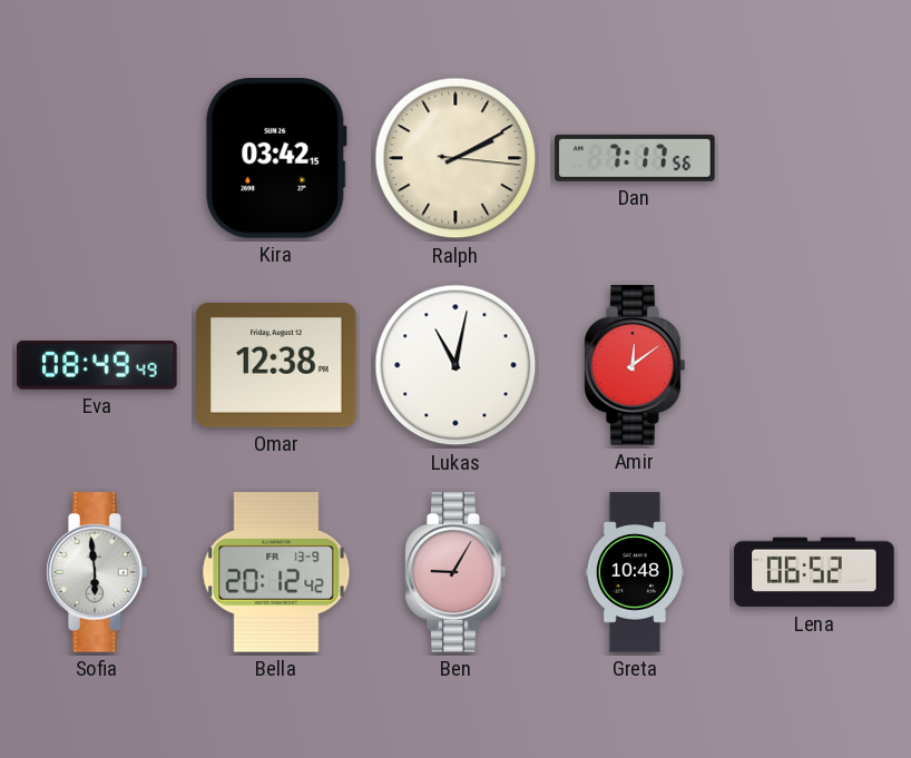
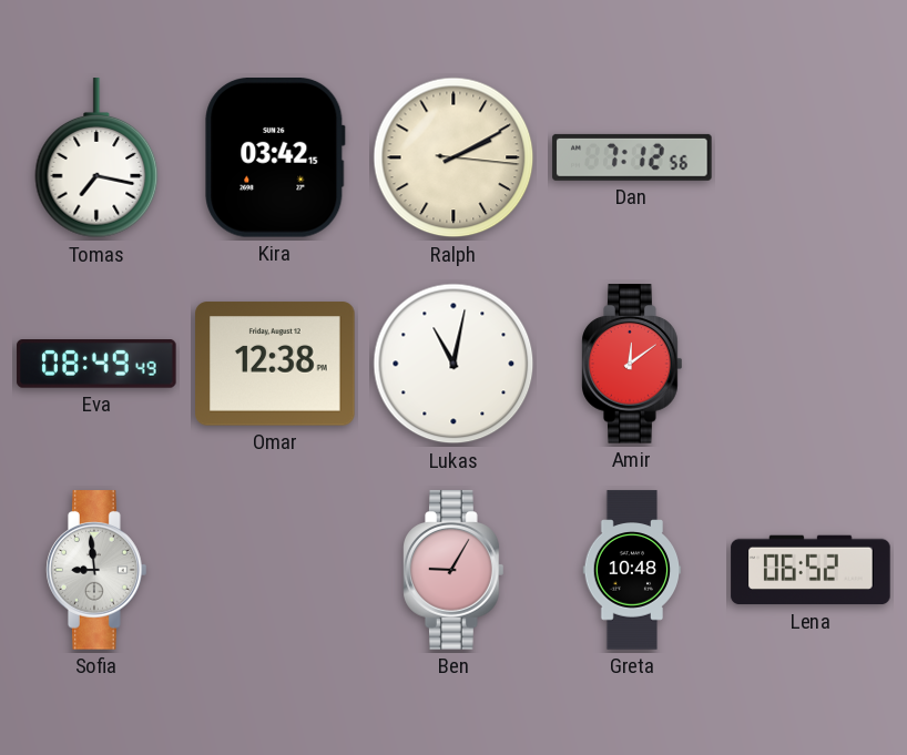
Tomas: none -> 7:17
Dan: 7:17 -> 7:12
Sofia: 5:59 -> 8:59
Bella: 20:12 -> none
